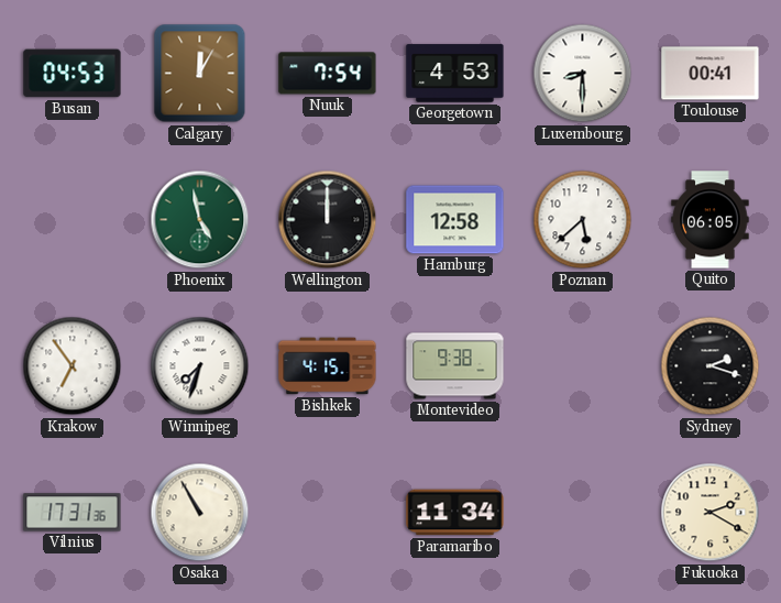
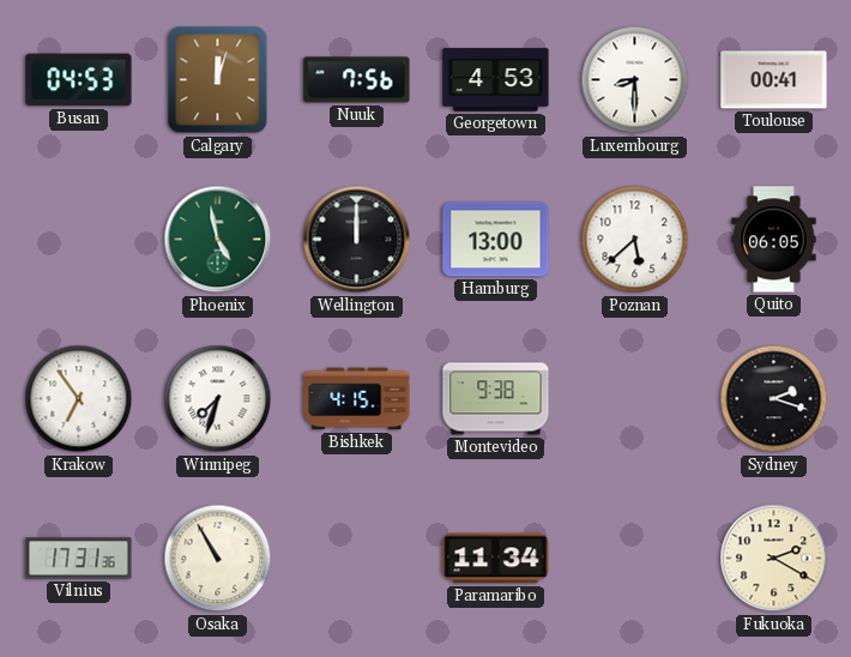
Calgary: 12:05 -> 12:03
Nuuk: 7:54 -> 7:56
Hamburg: 12:58 -> 13:00
